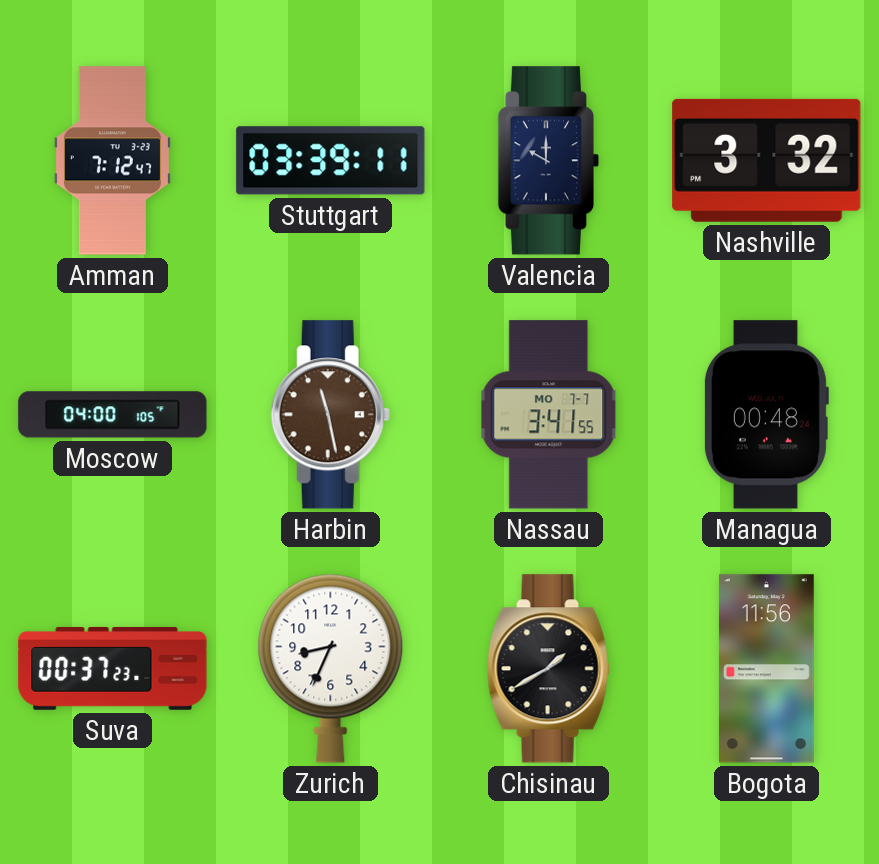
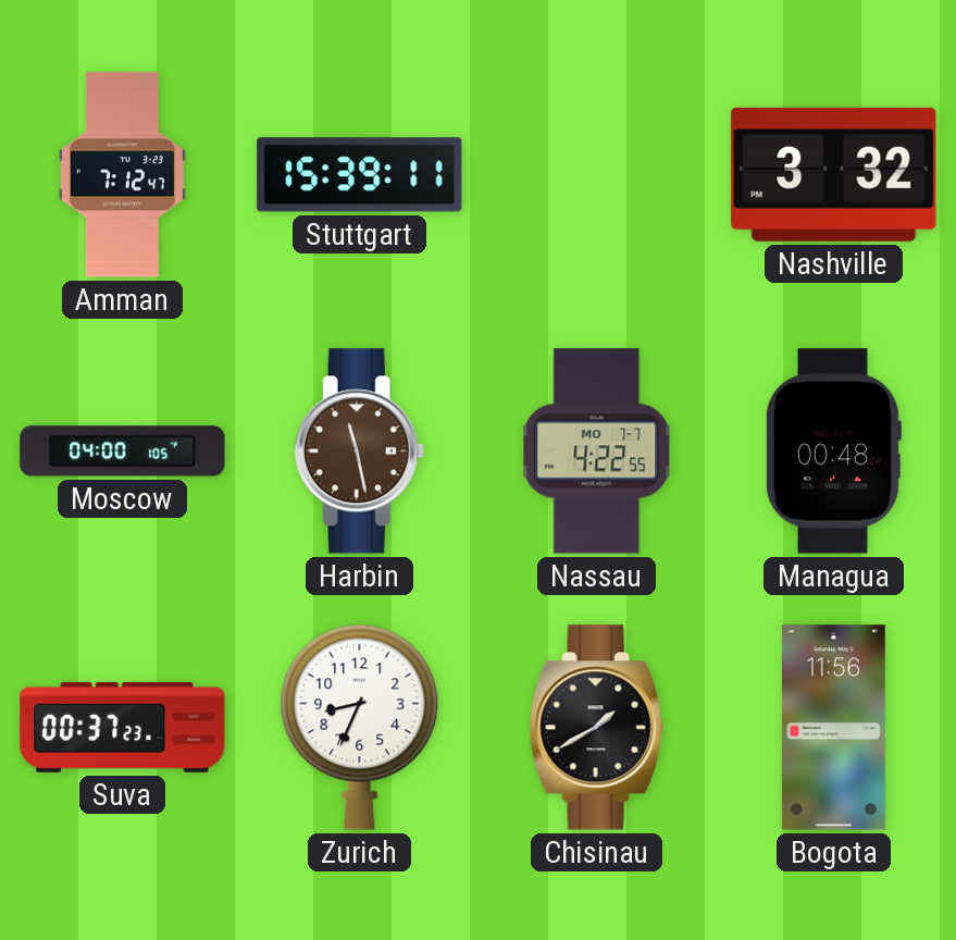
Stuttgart: 03:39 -> 15:39
Valencia: 10:00 -> none
Nassau: 3:41 -> 4:22
